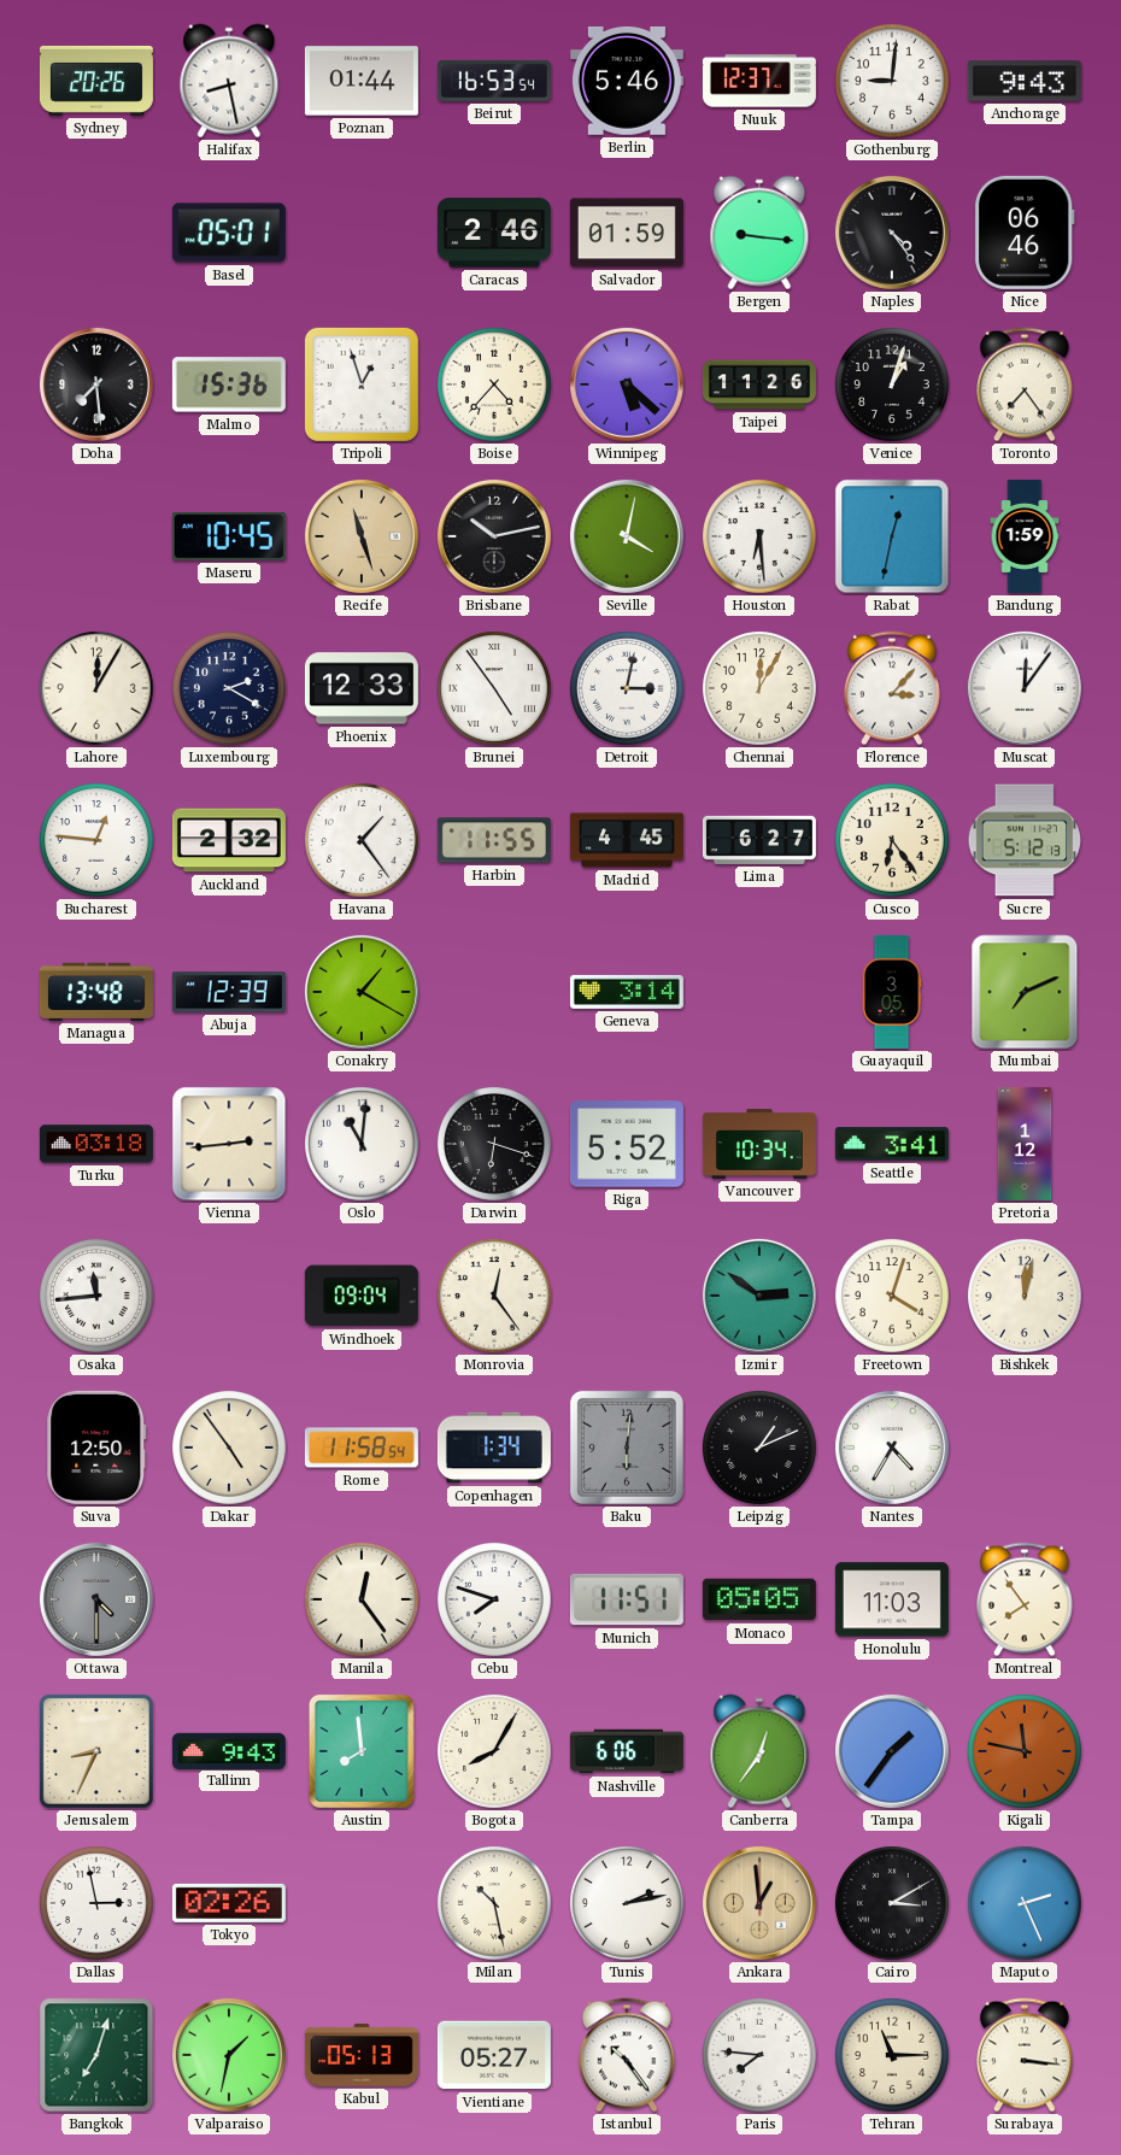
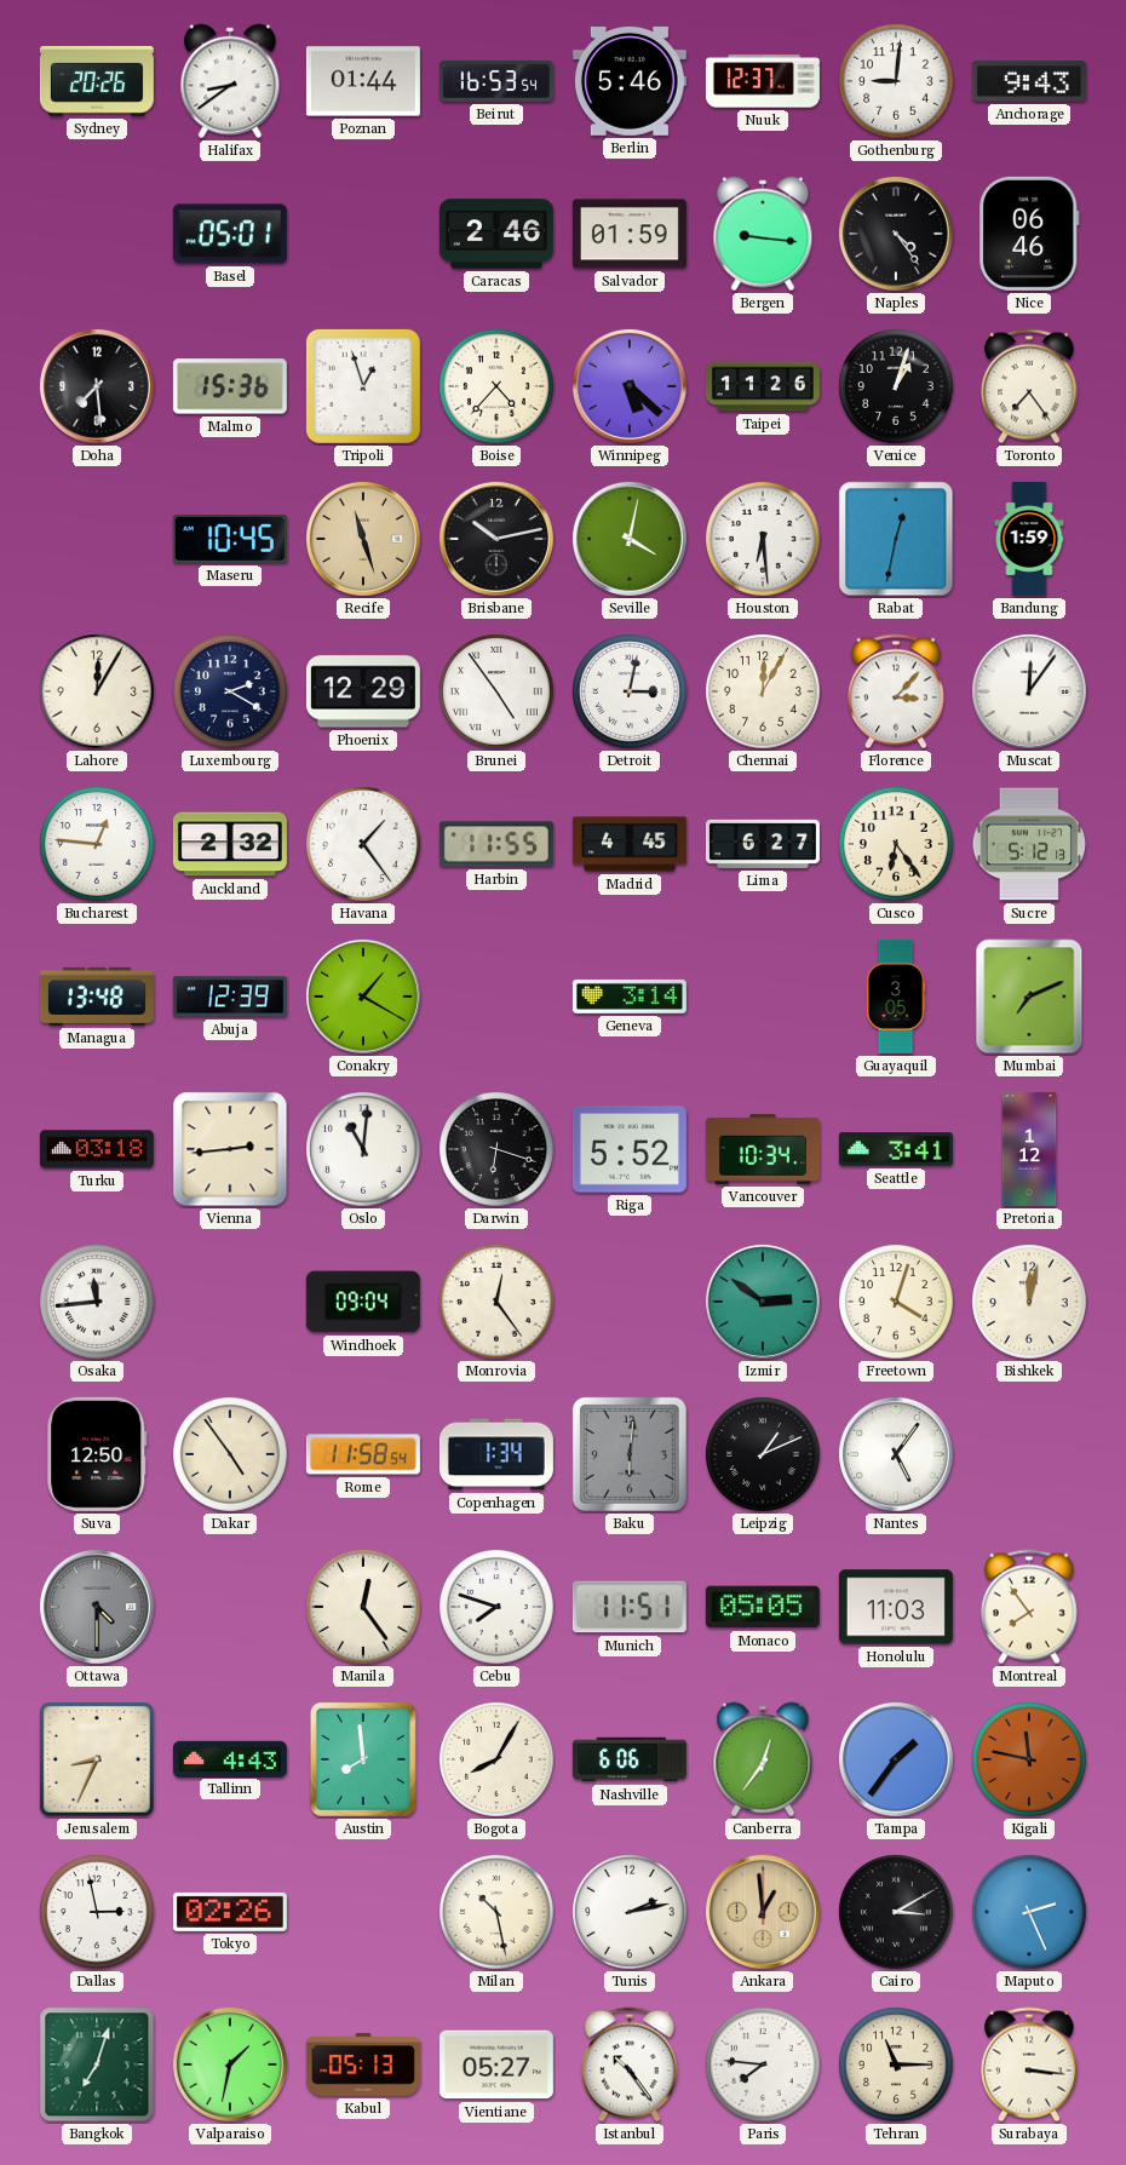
Halifax: 8:28 -> 8:39
Phoenix: 12:33 -> 12:29
Nantes: 4:35 -> 5:06
Tallinn: 9:43 -> 4:43
